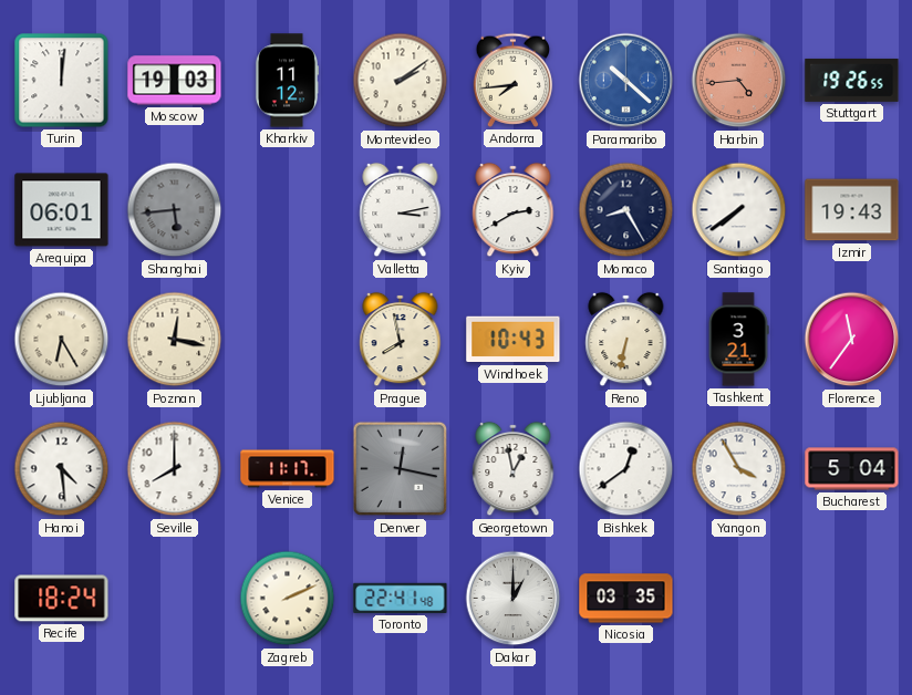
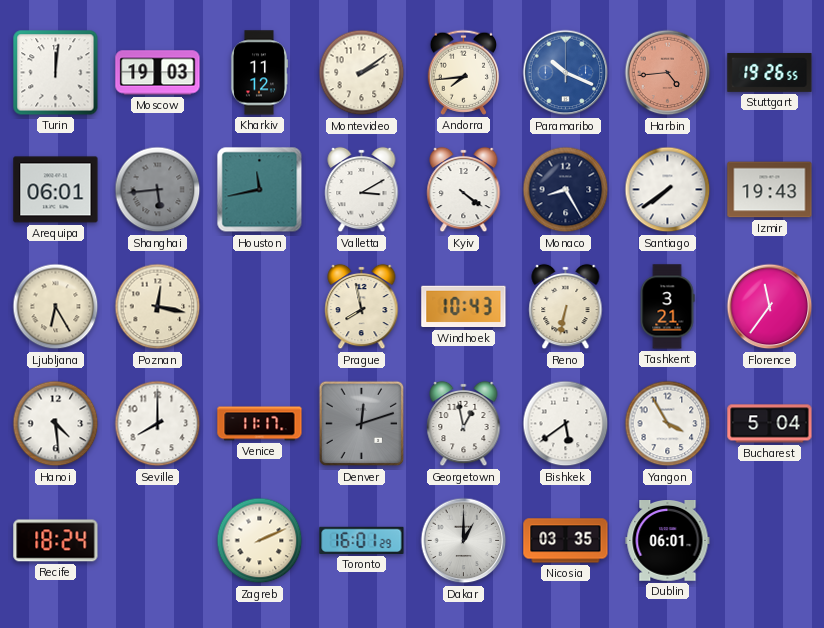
Paramaribo: 10:22 -> 10:19
Houston: none -> 11:43
Valletta: 3:13 -> 3:10
Kyiv: 2:40 -> 4:21
Denver: 12:17 -> 12:12
Bishkek: 12:39 -> 5:39
Toronto: 22:41 -> 16:01
Dublin: none -> 06:01
